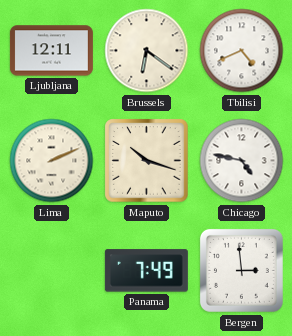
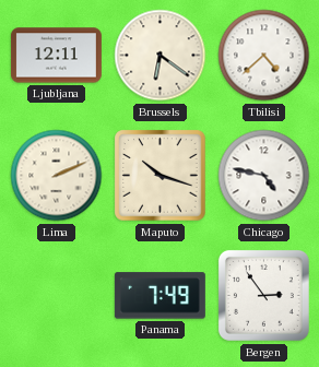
Tbilisi: 4:41 -> 4:38
Bergen: 2:59 -> 2:54
